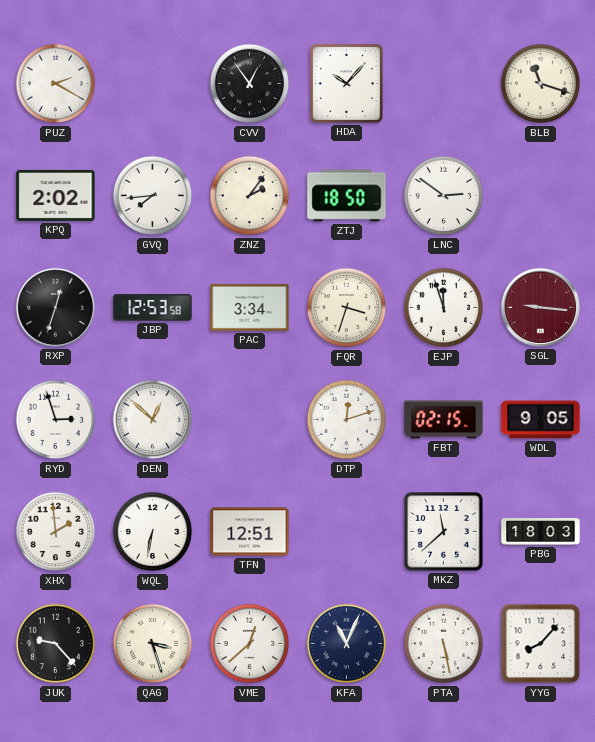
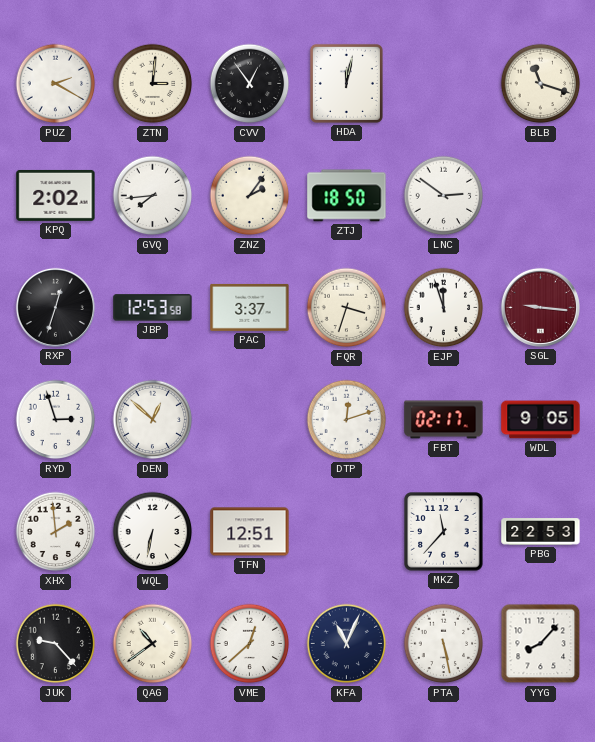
ZTN: none -> 3:01
HDA: 10:07 -> 12:02
PAC: 3:34 -> 3:37
FBT: 02:15 -> 02:17
MKZ: 11:38 -> 11:37
PBG: 18:03 -> 22:53
QAG: 3:27 -> 10:39
